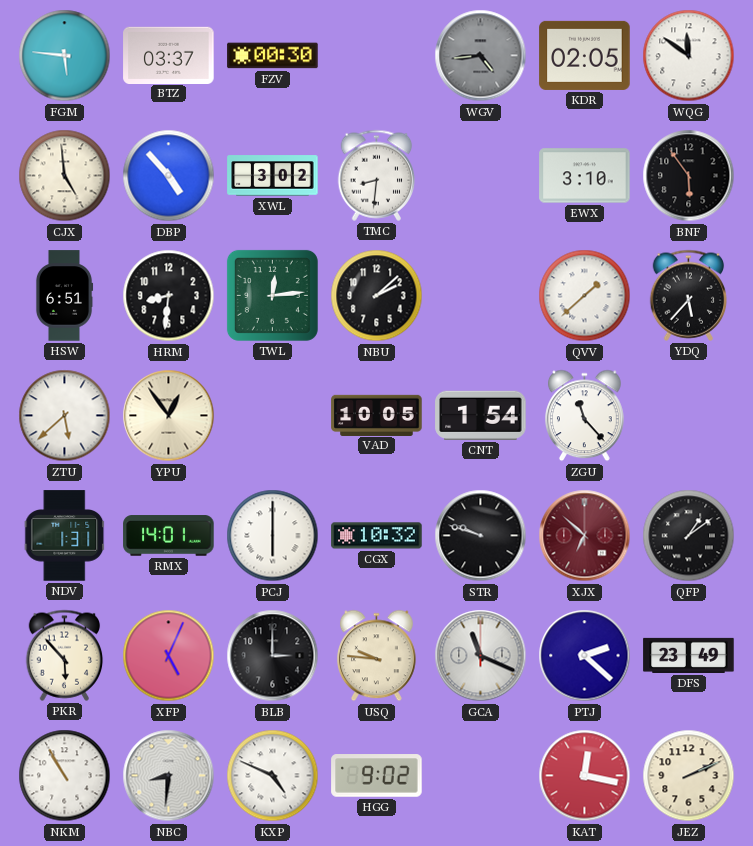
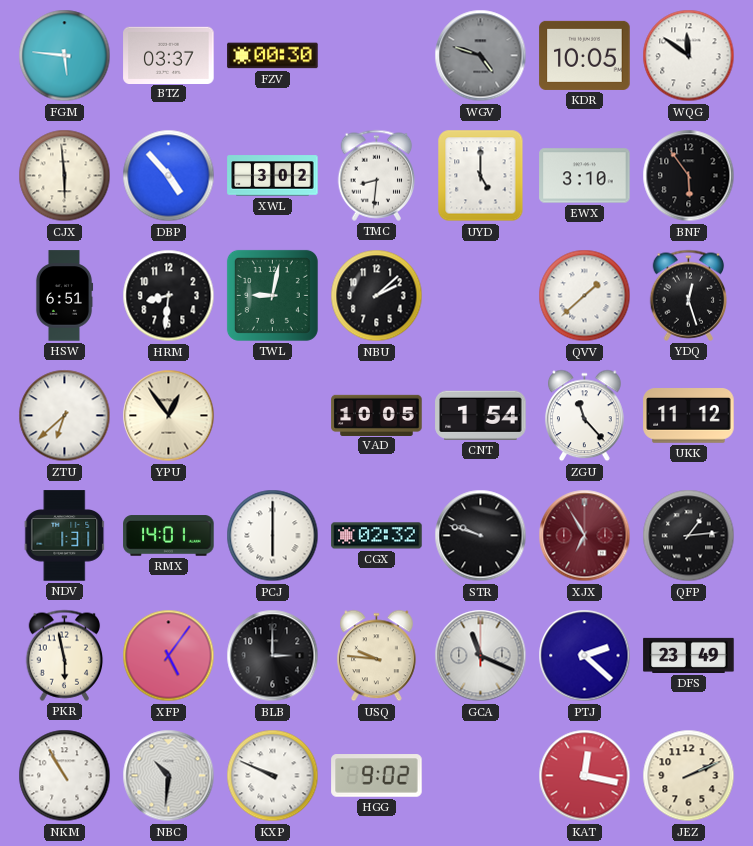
WGV: 4:44 -> 4:48
KDR: 02:05 -> 10:05
CJX: 4:59 -> 5:59
UYD: none -> 5:00
TWL: 12:14 -> 9:02
YDQ: 5:37 -> 12:27
ZTU: 5:38 -> 6:38
UKK: none -> 11:12
CGX: 10:32 -> 02:32
XJX: 6:52 -> 6:55
QFP: 1:09 -> 1:14
PKR: 5:53 -> 5:58
XFP: 5:04 -> 5:06
NBC: 8:31 -> 10:31
KXP: 4:49 -> 9:49
